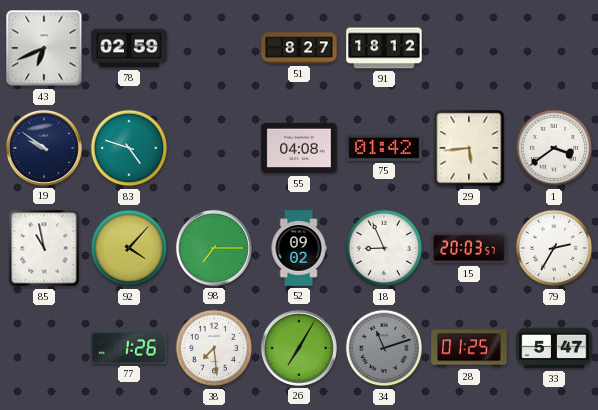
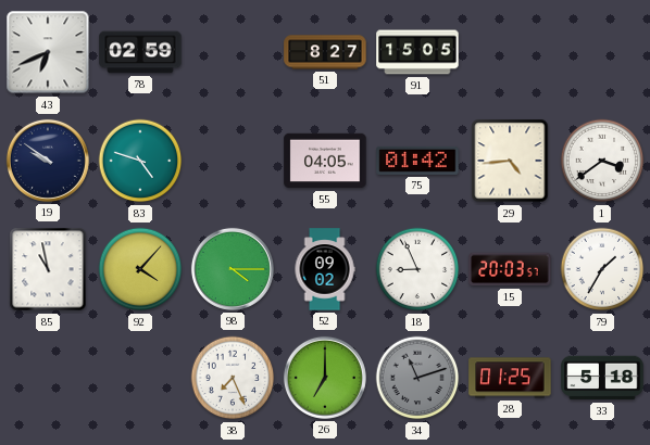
91: 18:12 -> 15:05
55: 04:08 -> 04:05
29: 5:44 -> 4:44
98: 7:15 -> 4:15
79: 2:35 -> 1:35
77: 1:26 -> none
38: 7:29 -> 7:26
26: 7:05 -> 7:00
33: 5:47 -> 5:18
